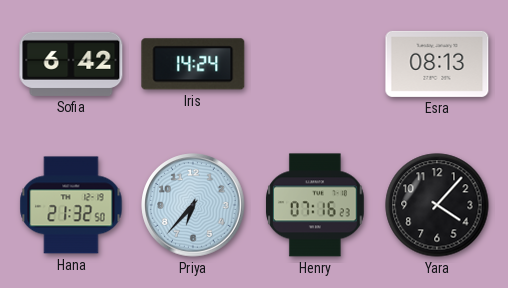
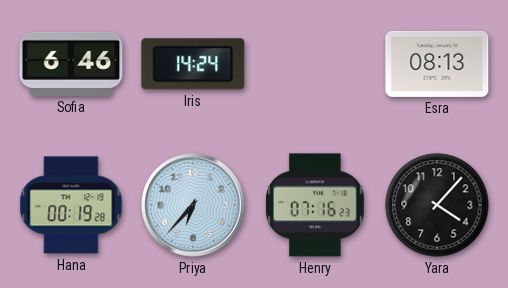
Sofia: 6:42 -> 6:46
Hana: 21:32 -> 00:19
